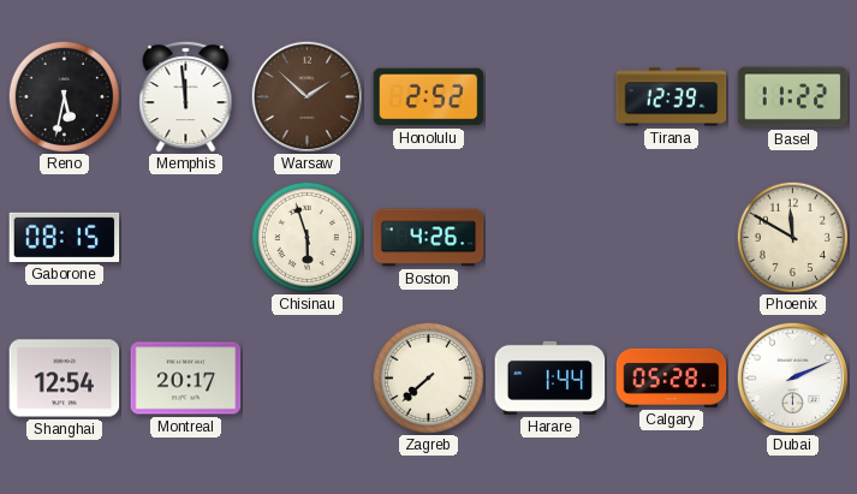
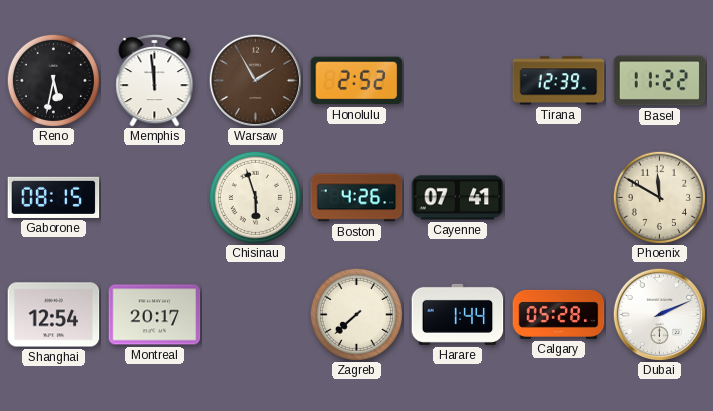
Warsaw: 1:52 -> 1:55
Cayenne: none -> 07:41
